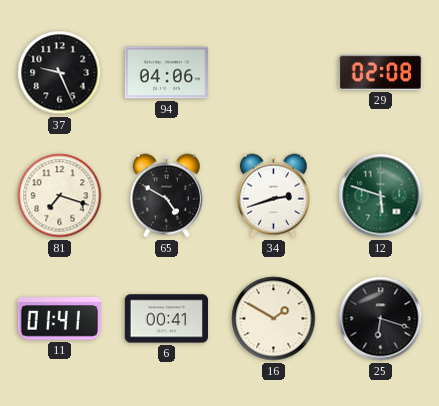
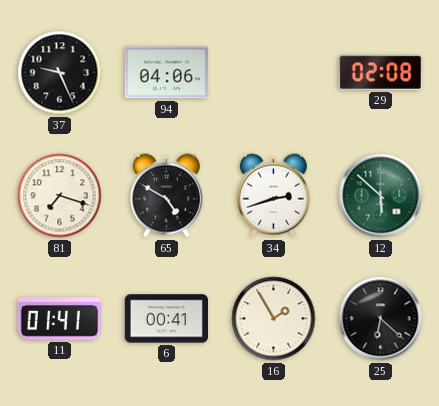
12: 5:48 -> 5:52
16: 1:50 -> 1:55
25: 6:18 -> 6:22
